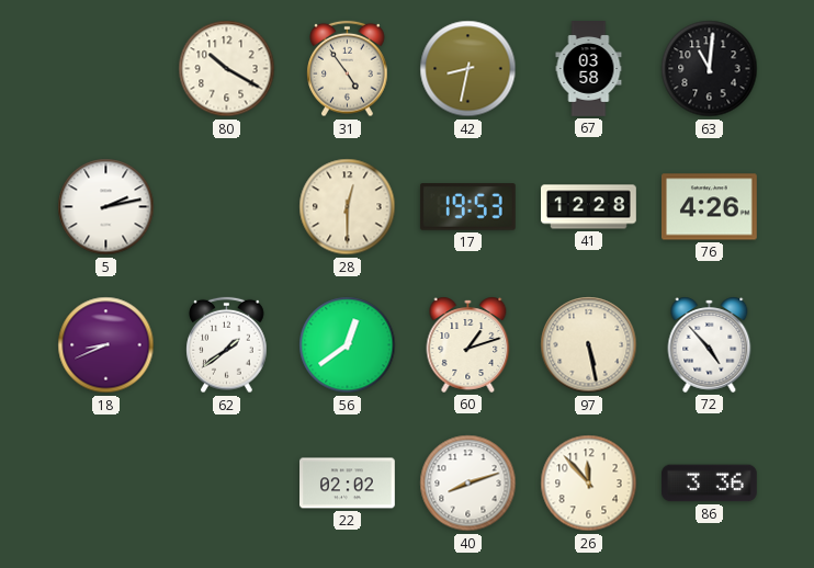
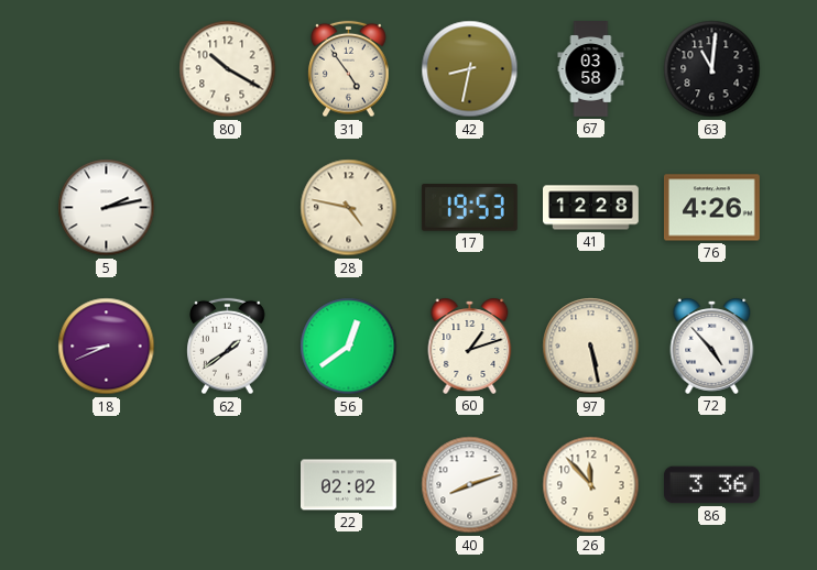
28: 12:30 -> 4:47
